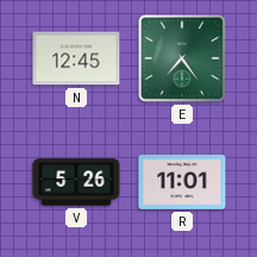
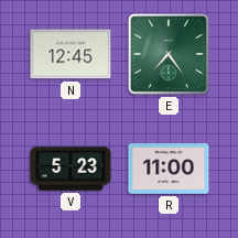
V: 5:26 -> 5:23
R: 11:01 -> 11:00
